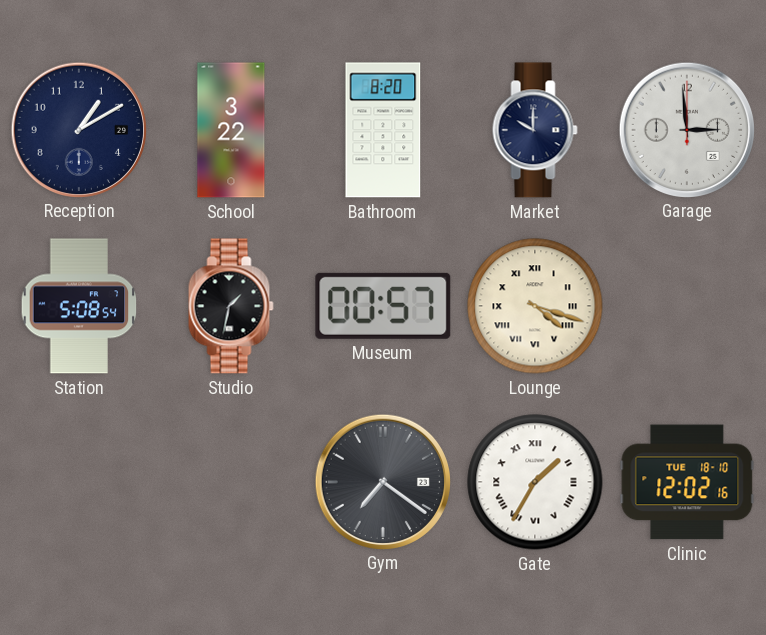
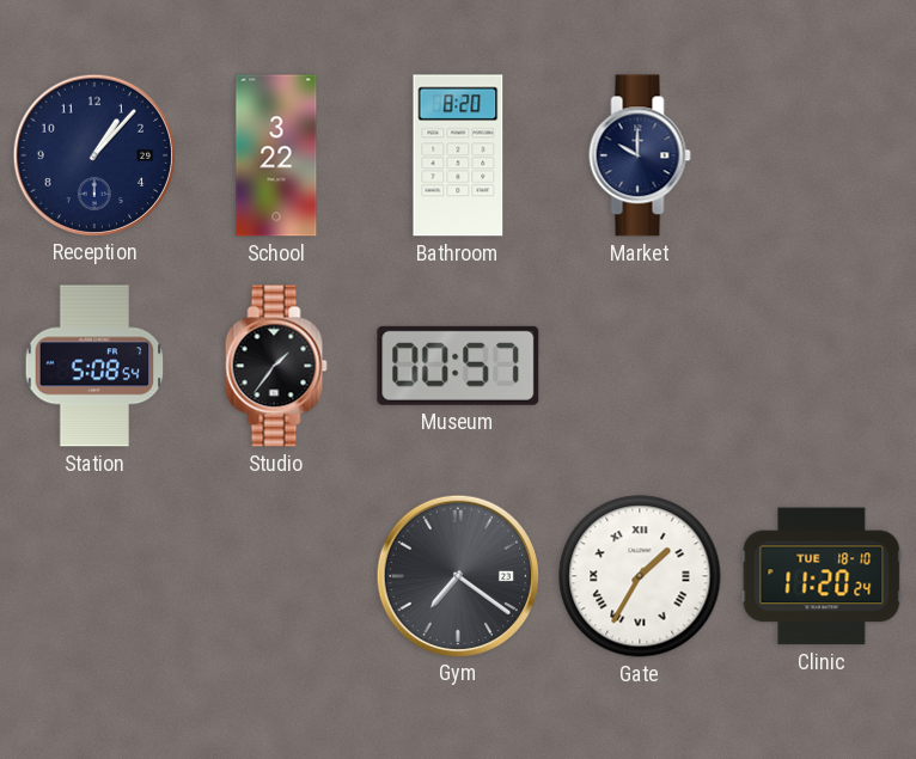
Reception: 1:10 -> 1:07
Garage: 2:59 -> none
Studio: 1:32 -> 1:36
Lounge: 4:18 -> none
Clinic: 12:02 -> 11:20
